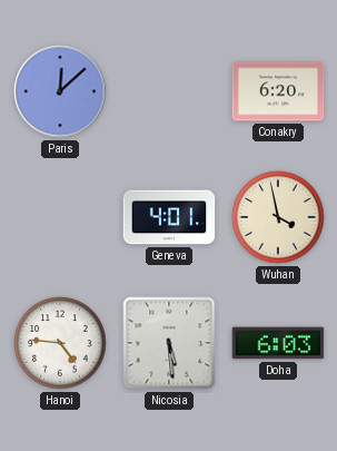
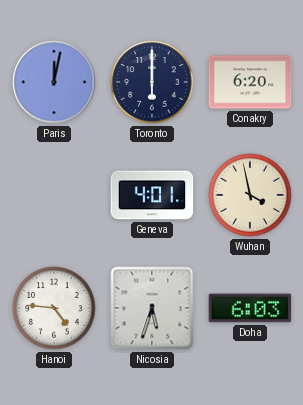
Paris: 12:08 -> 12:02
Toronto: none -> 6:00
Nicosia: 5:29 -> 5:33
